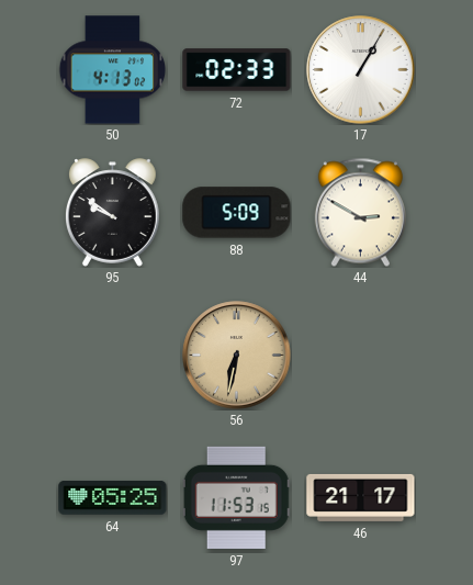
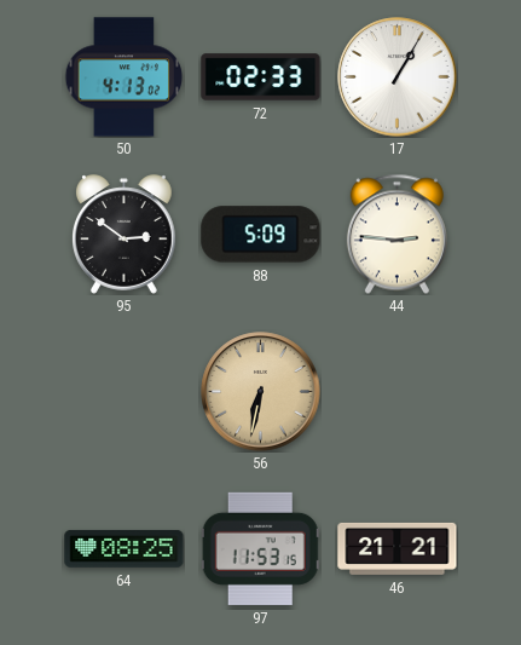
95: 9:51 -> 2:51
44: 2:50 -> 2:46
64: 05:25 -> 08:25
46: 21:17 -> 21:21
